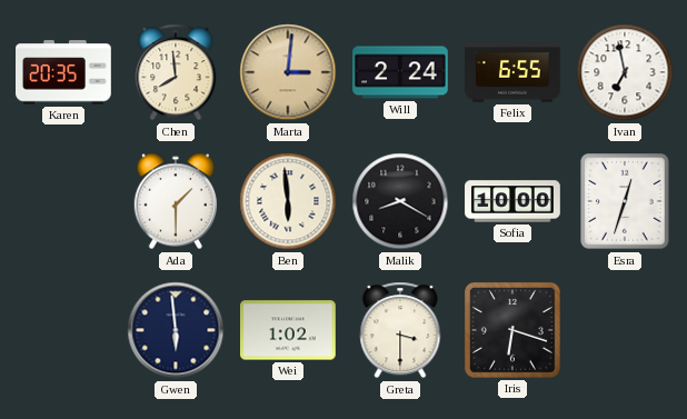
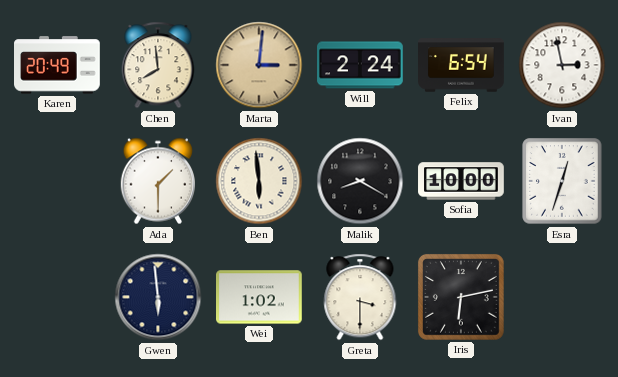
Karen: 20:35 -> 20:49
Felix: 6:55 -> 6:54
Ivan: 6:58 -> 2:58
Iris: 6:18 -> 6:13
